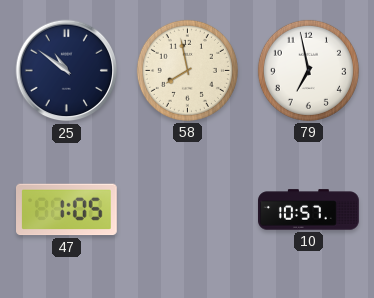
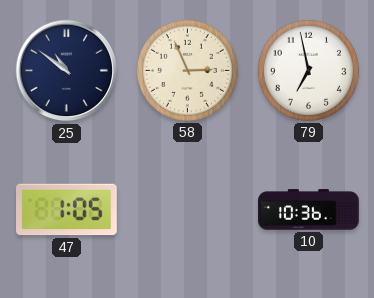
58: 7:58 -> 2:56
10: 10:57 -> 10:36
